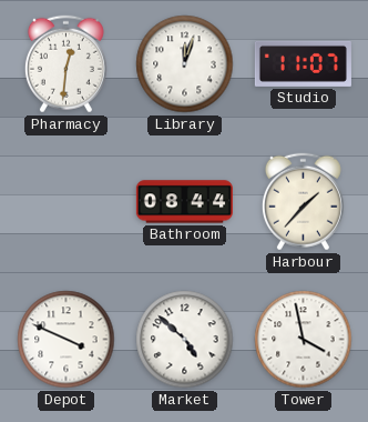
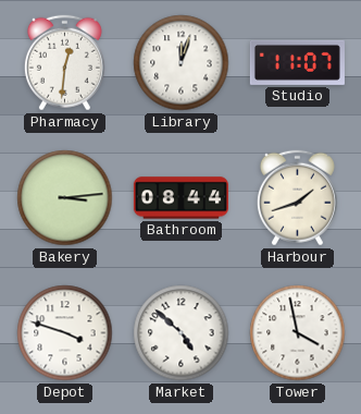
Bakery: none -> 3:14
Harbour: 1:37 -> 1:42
Depot: 3:49 -> 3:48
